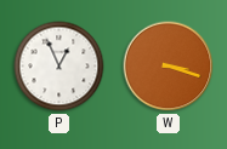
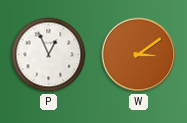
W: 3:18 -> 3:09
